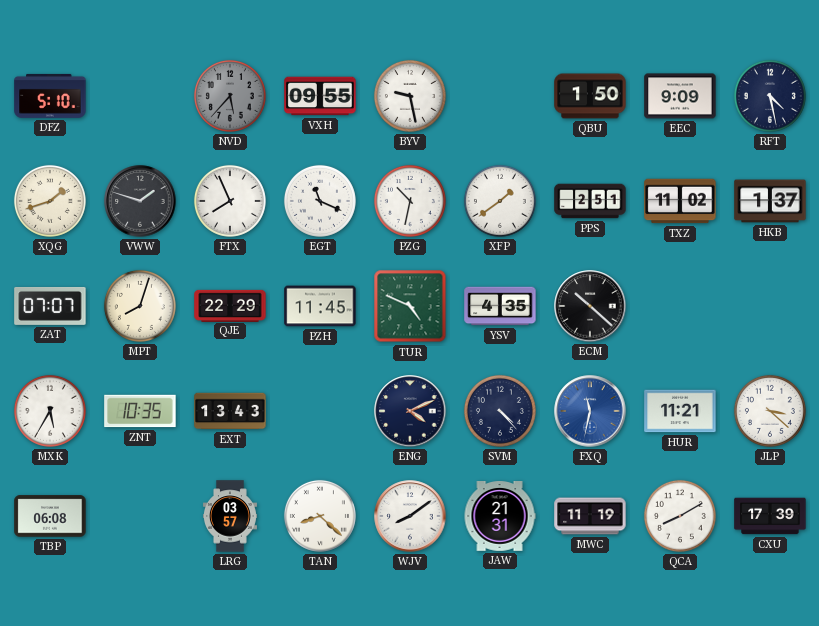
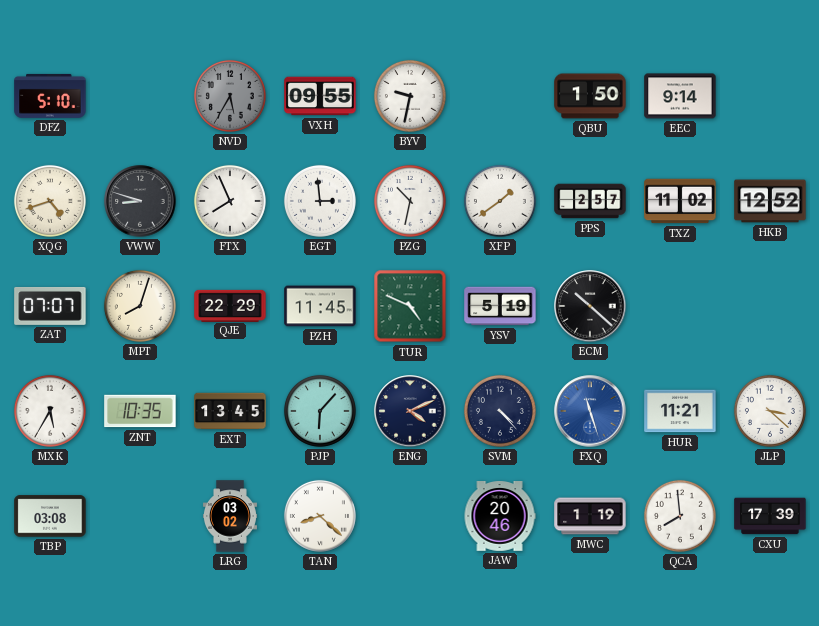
NVD: 5:37 -> 5:35
BYV: 9:28 -> 9:32
EEC: 9:09 -> 9:14
RFT: 4:28 -> none
XQG: 1:42 -> 4:42
VWW: 1:48 -> 8:48
EGT: 11:19 -> 2:59
PPS: 2:51 -> 2:57
HKB: 1:37 -> 12:52
YSV: 4:35 -> 5:19
EXT: 13:43 -> 13:45
PJP: none -> 6:07
FXQ: 11:32 -> 11:27
TBP: 06:08 -> 03:08
LRG: 03:57 -> 03:02
WJV: 8:09 -> none
JAW: 21:31 -> 20:46
MWC: 11:19 -> 1:19
QCA: 8:10 -> 7:59
